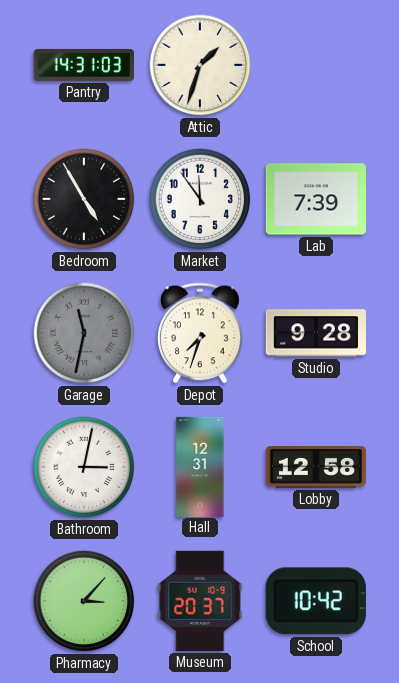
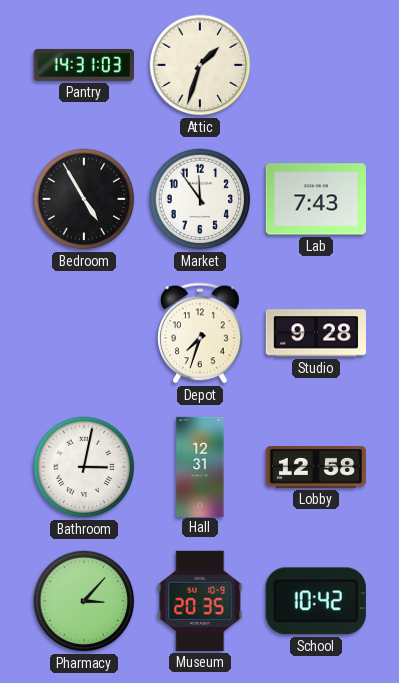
Lab: 7:39 -> 7:43
Garage: 11:32 -> none
Museum: 20:37 -> 20:35
